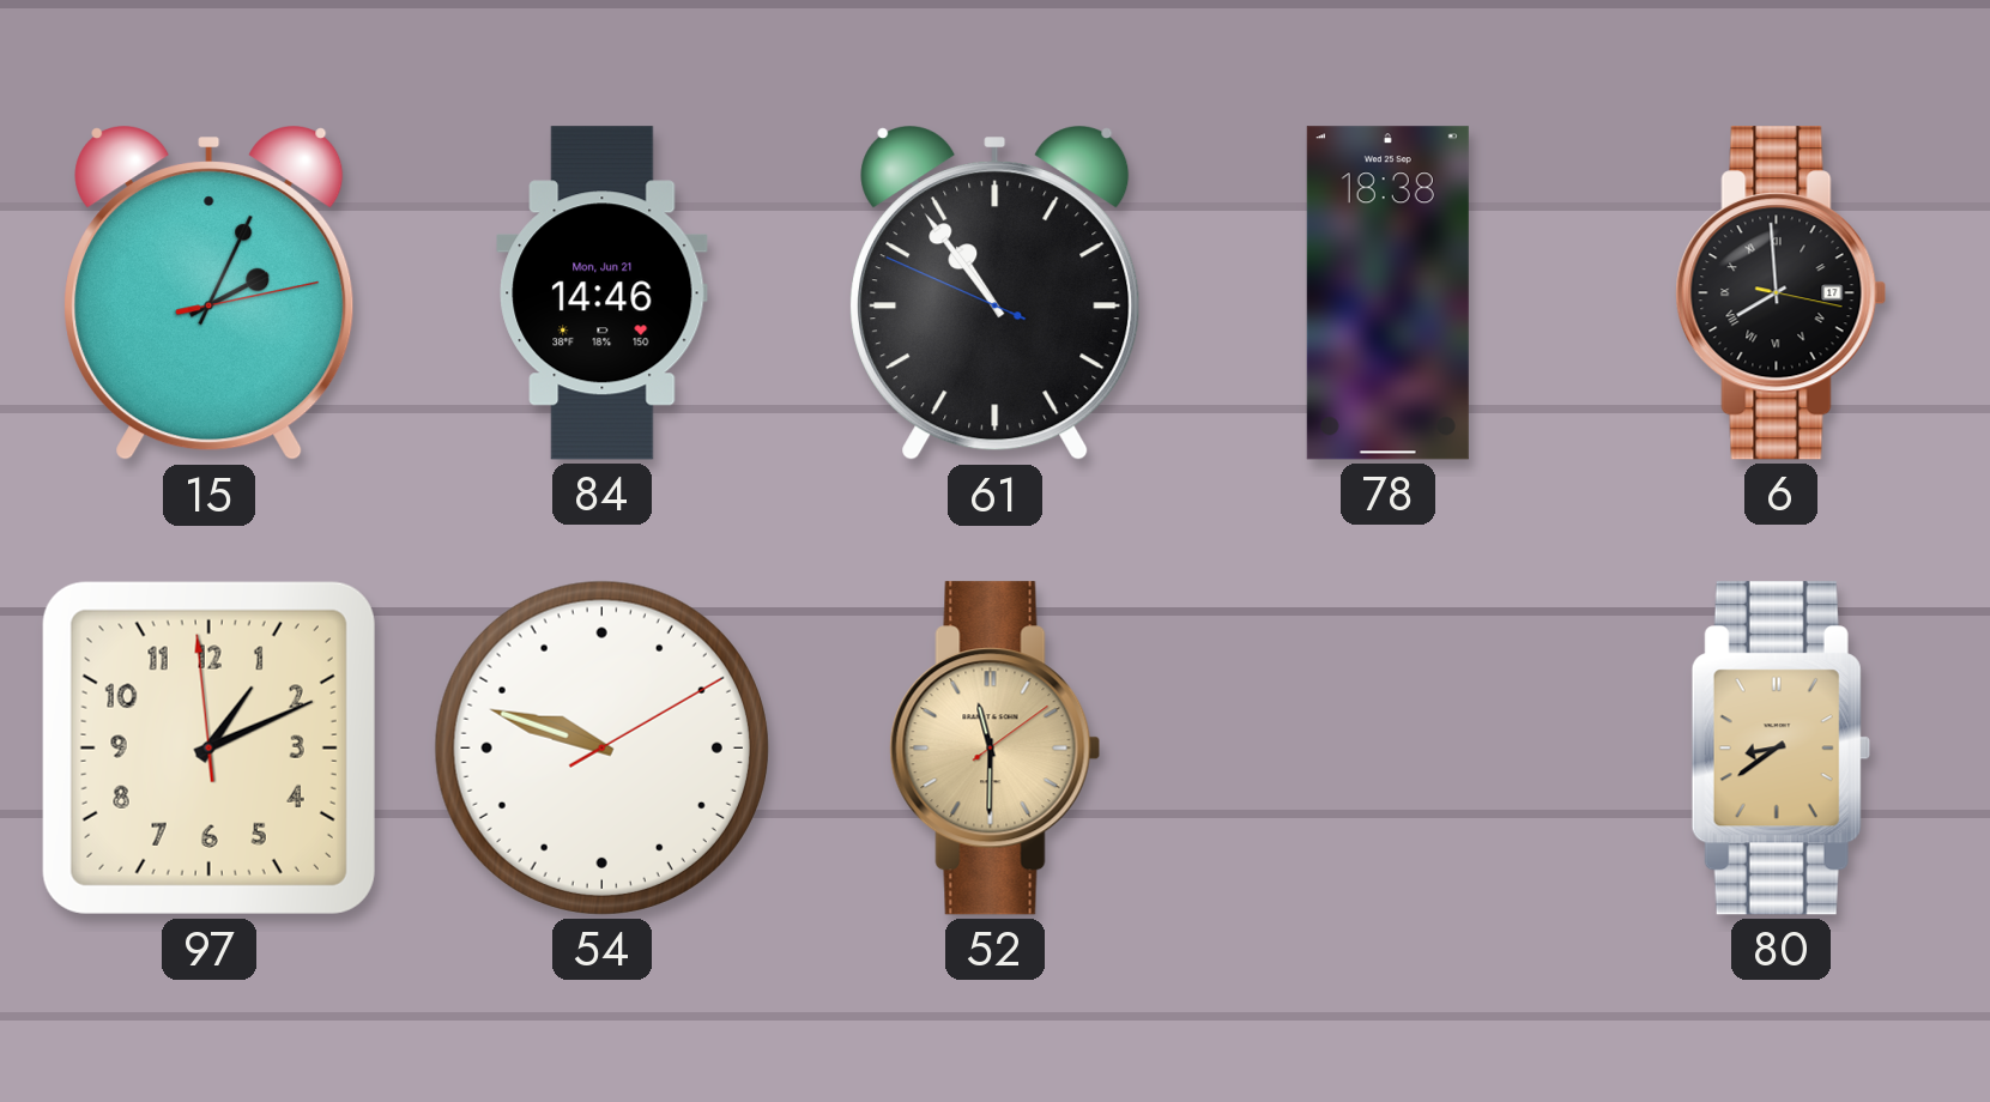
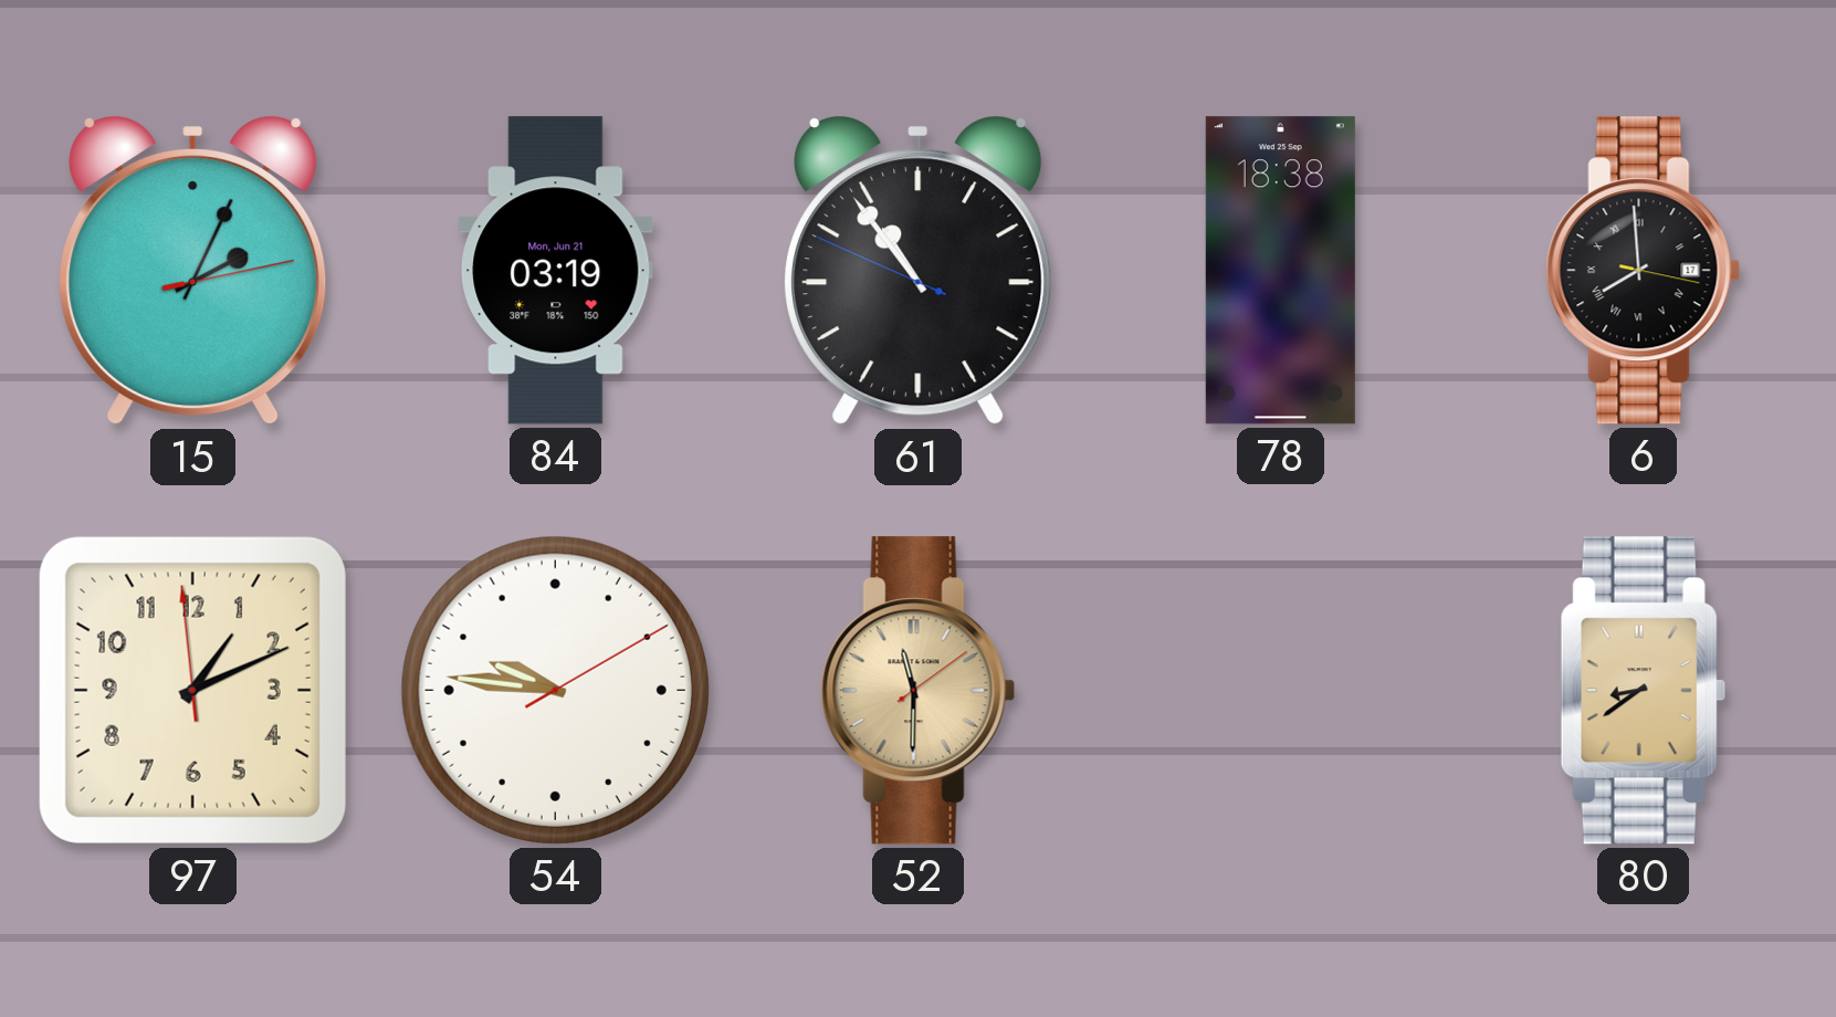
84: 14:46 -> 03:19
54: 9:48 -> 9:46
